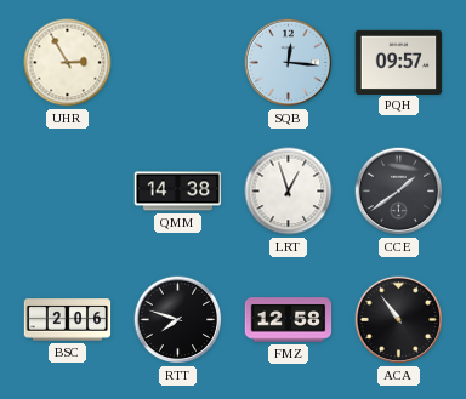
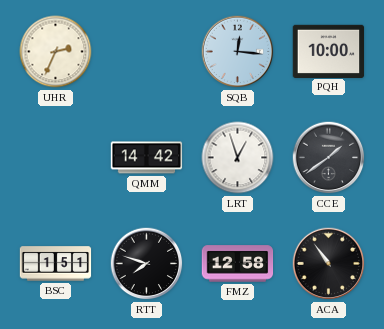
UHR: 2:55 -> 2:34
PQH: 09:57 -> 10:00
QMM: 14:38 -> 14:42
BSC: 2:06 -> 1:51
